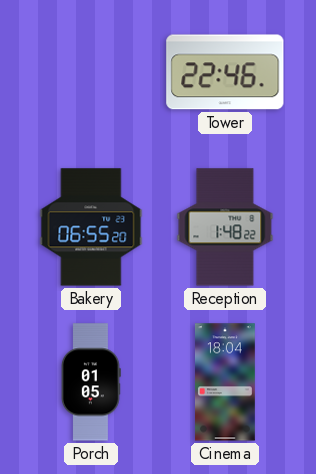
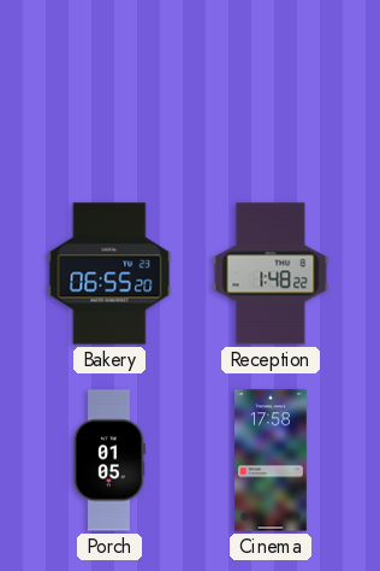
Tower: 22:46 -> none
Cinema: 18:04 -> 17:58
